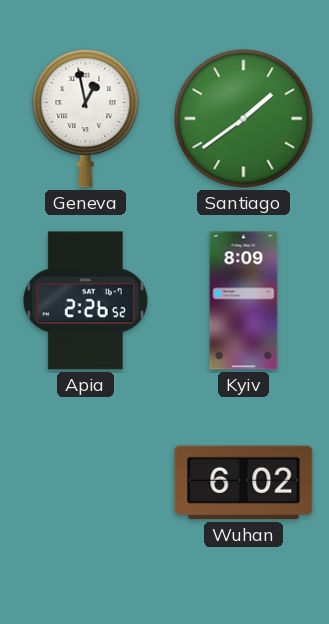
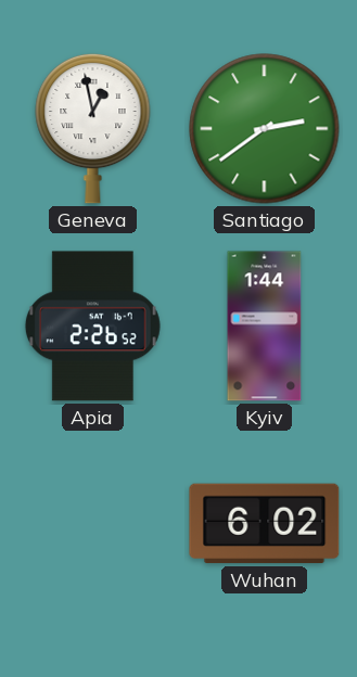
Santiago: 1:39 -> 2:39
Kyiv: 8:09 -> 1:44
